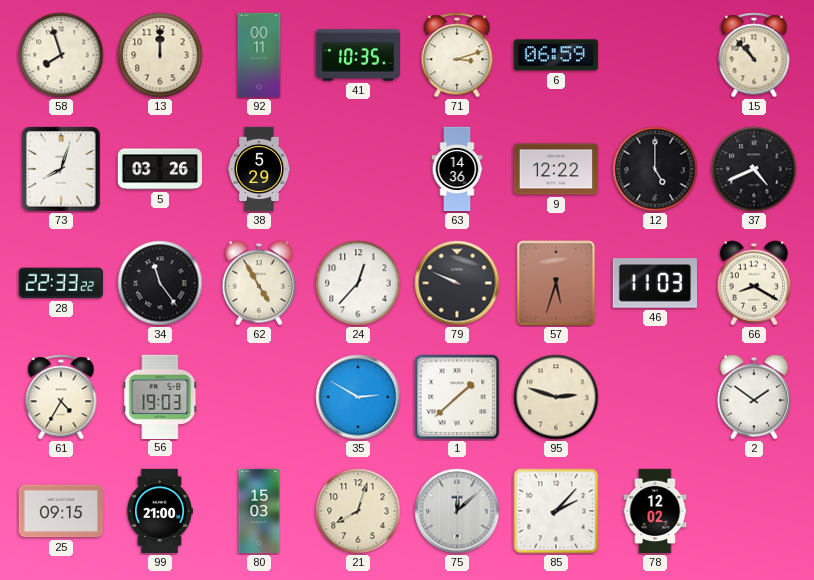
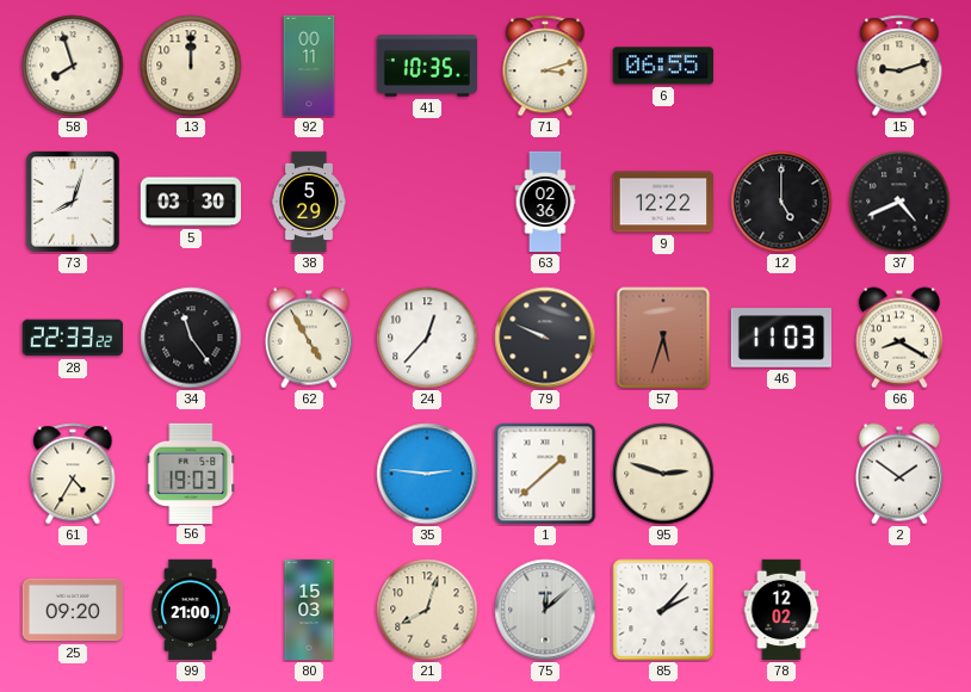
6: 06:59 -> 06:55
15: 10:53 -> 9:12
5: 03:26 -> 03:30
63: 14:36 -> 02:36
35: 2:50 -> 2:46
25: 09:15 -> 09:20
